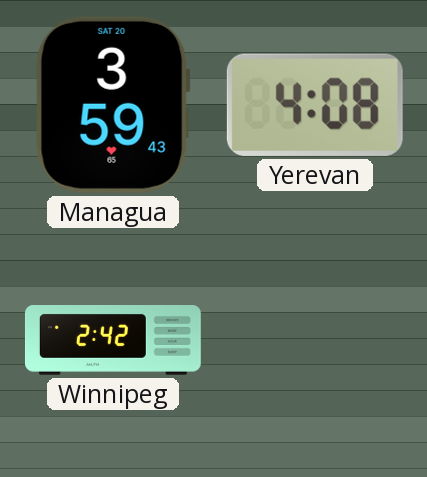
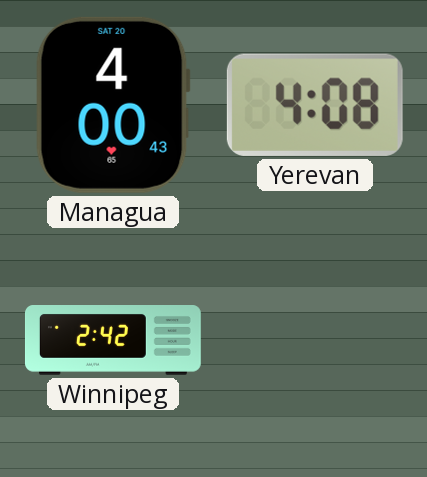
Managua: 3:59 -> 4:00
